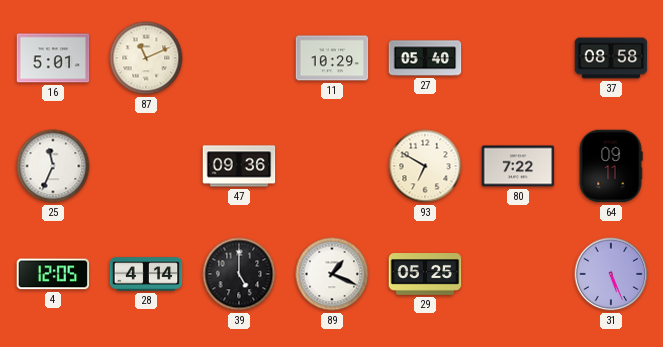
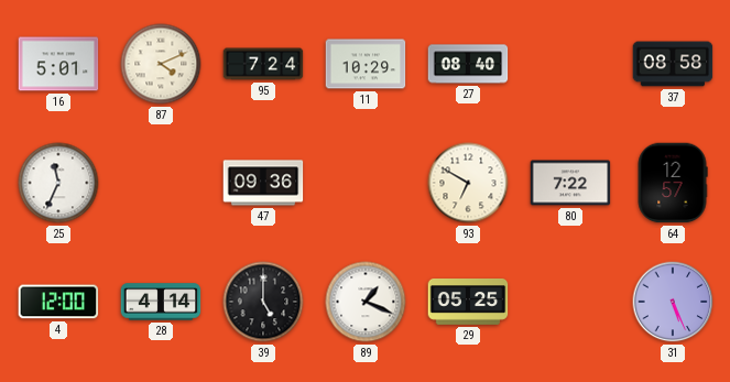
87: 11:11 -> 4:11
95: none -> 7:24
27: 05:40 -> 08:40
64: 09:11 -> 12:57
4: 12:05 -> 12:00
